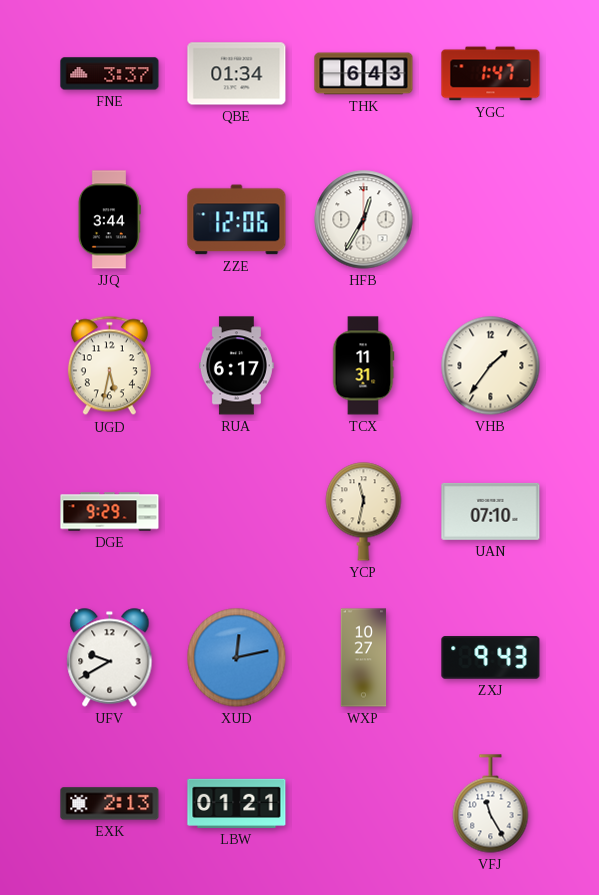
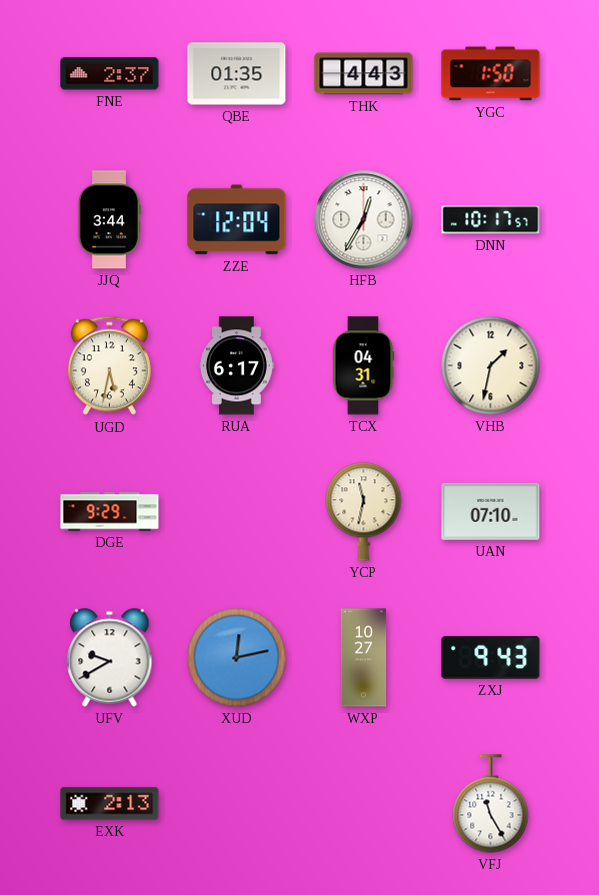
FNE: 3:37 -> 2:37
QBE: 01:34 -> 01:35
THK: 6:43 -> 4:43
YGC: 1:47 -> 1:50
ZZE: 12:06 -> 12:04
DNN: none -> 10:17
TCX: 11:31 -> 04:31
VHB: 1:36 -> 1:32
LBW: 01:21 -> none
